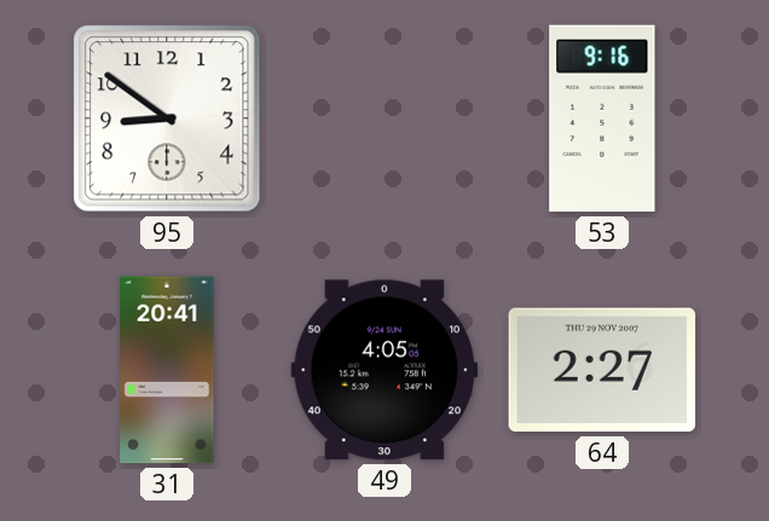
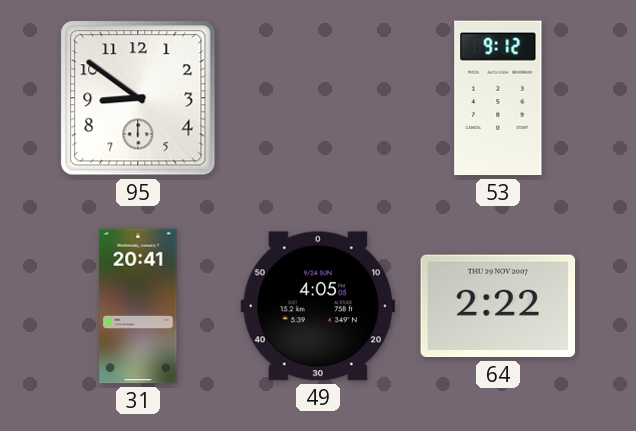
53: 9:16 -> 9:12
64: 2:27 -> 2:22
